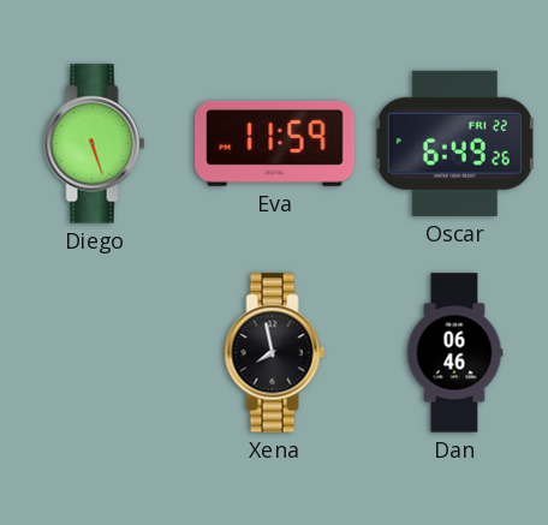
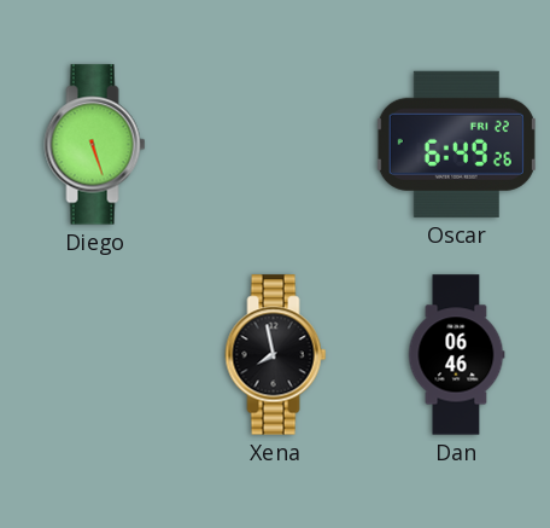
Eva: 11:59 -> none
